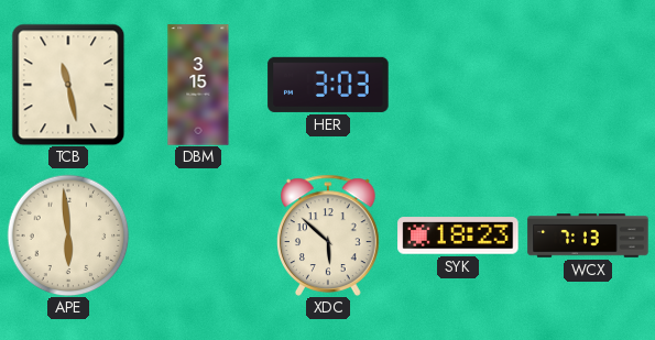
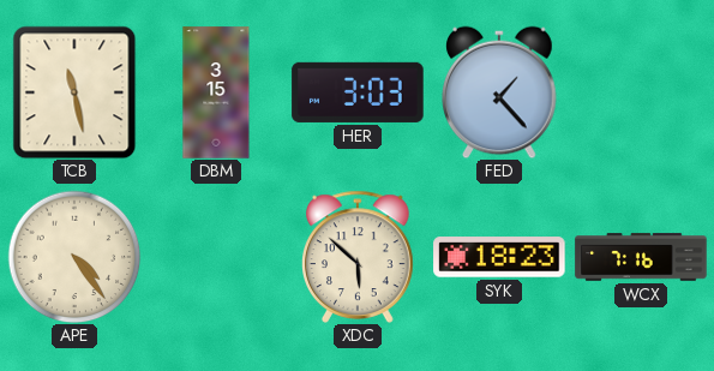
FED: none -> 1:23
APE: 5:59 -> 4:24
WCX: 7:13 -> 7:16
